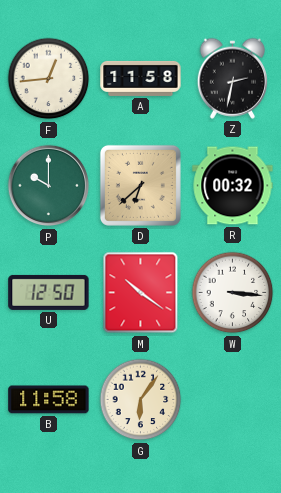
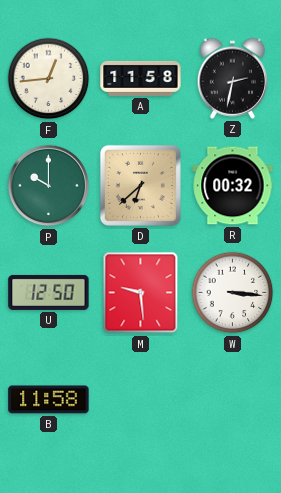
M: 10:21 -> 9:29
G: 6:06 -> none
